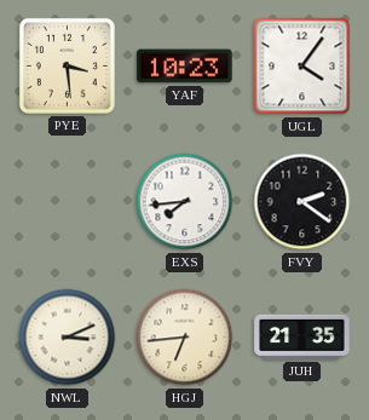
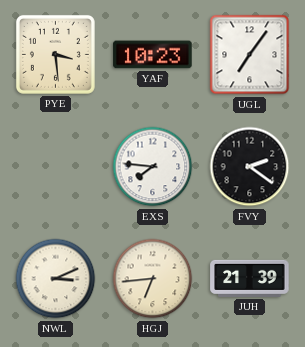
UGL: 4:06 -> 7:06
EXS: 7:44 -> 7:46
JUH: 21:35 -> 21:39
